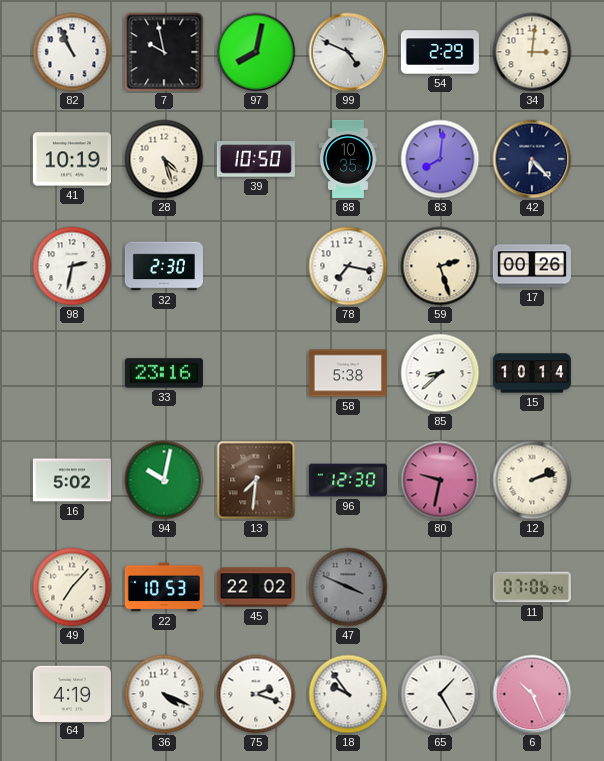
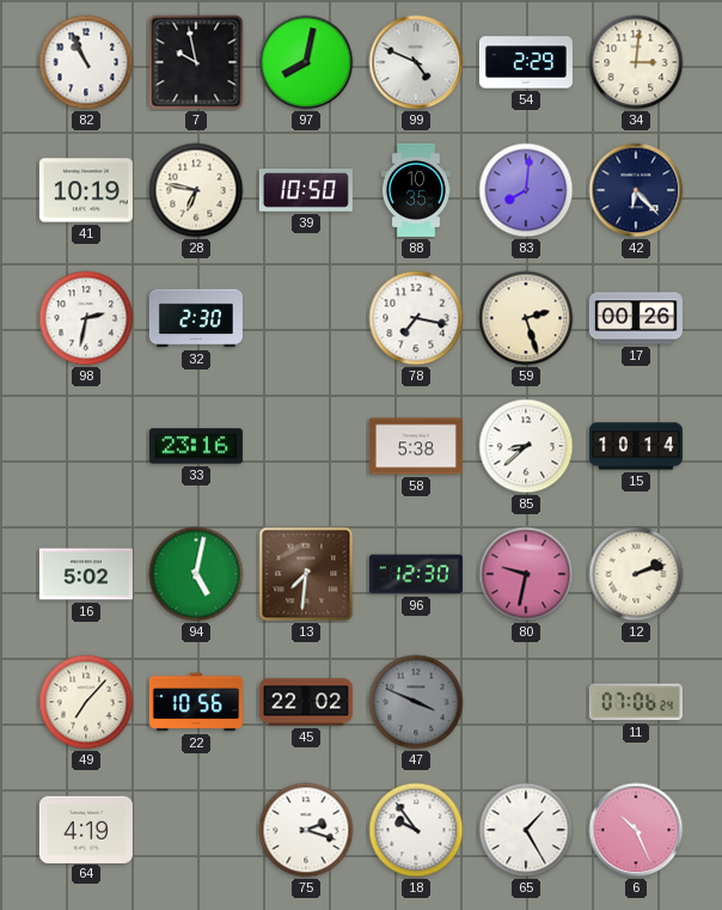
28: 4:27 -> 6:47
94: 10:02 -> 5:02
22: 10:53 -> 10:56
36: 4:19 -> none
